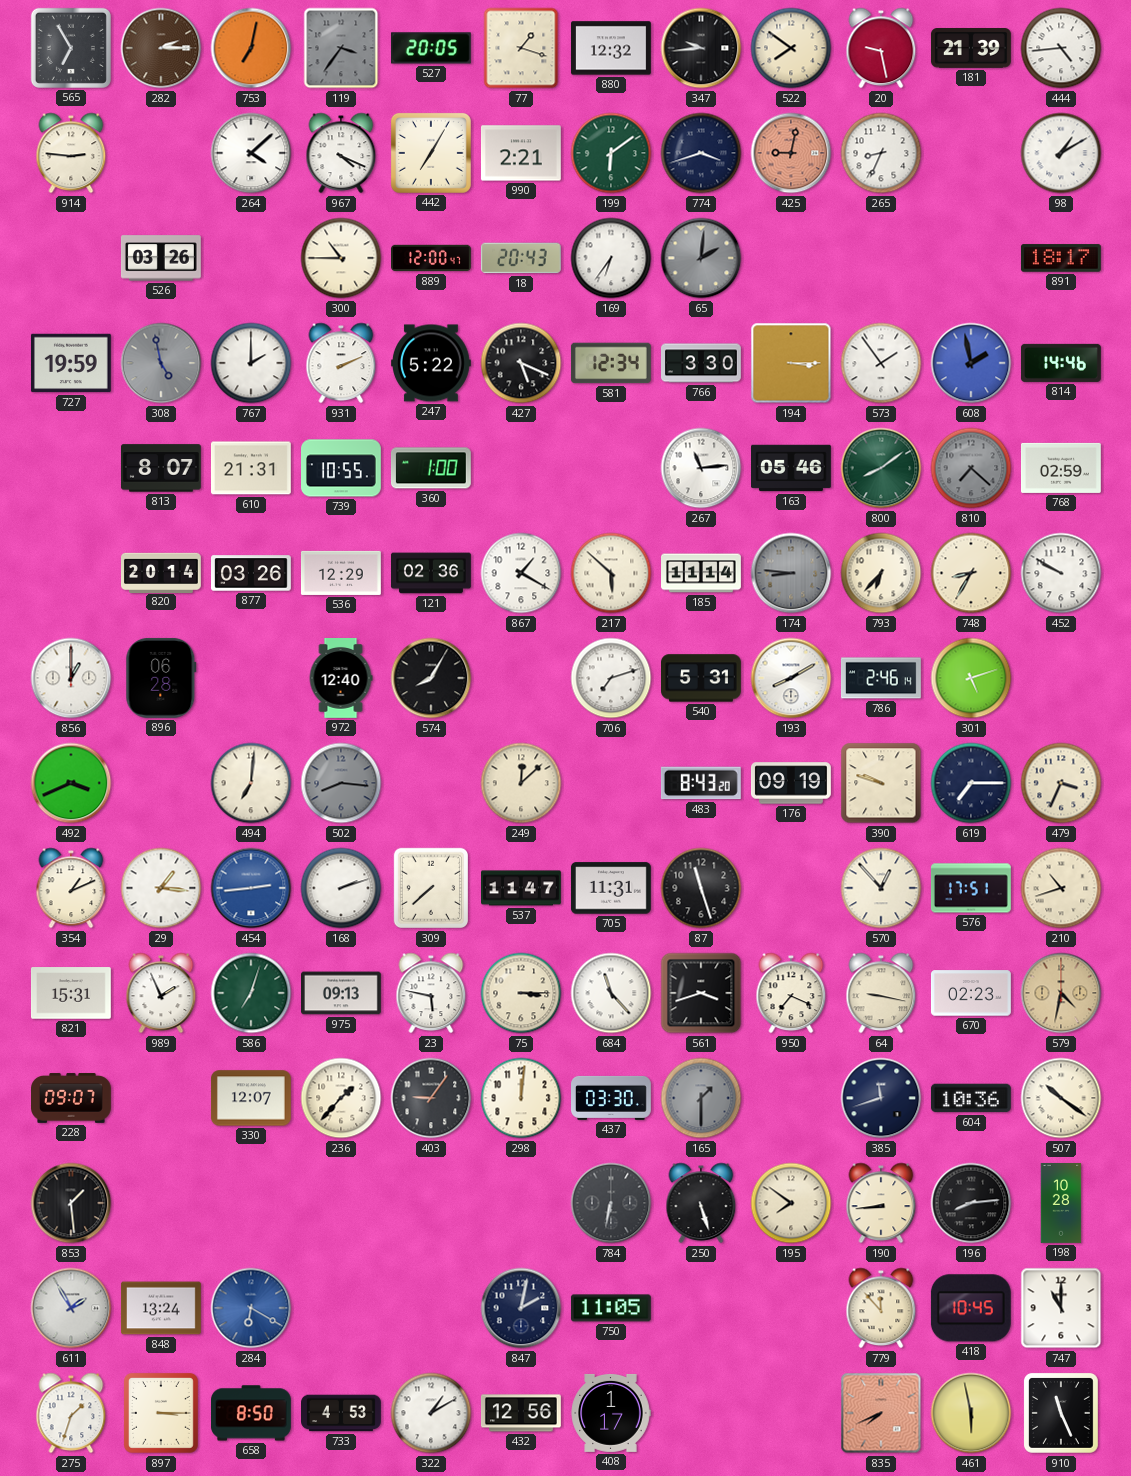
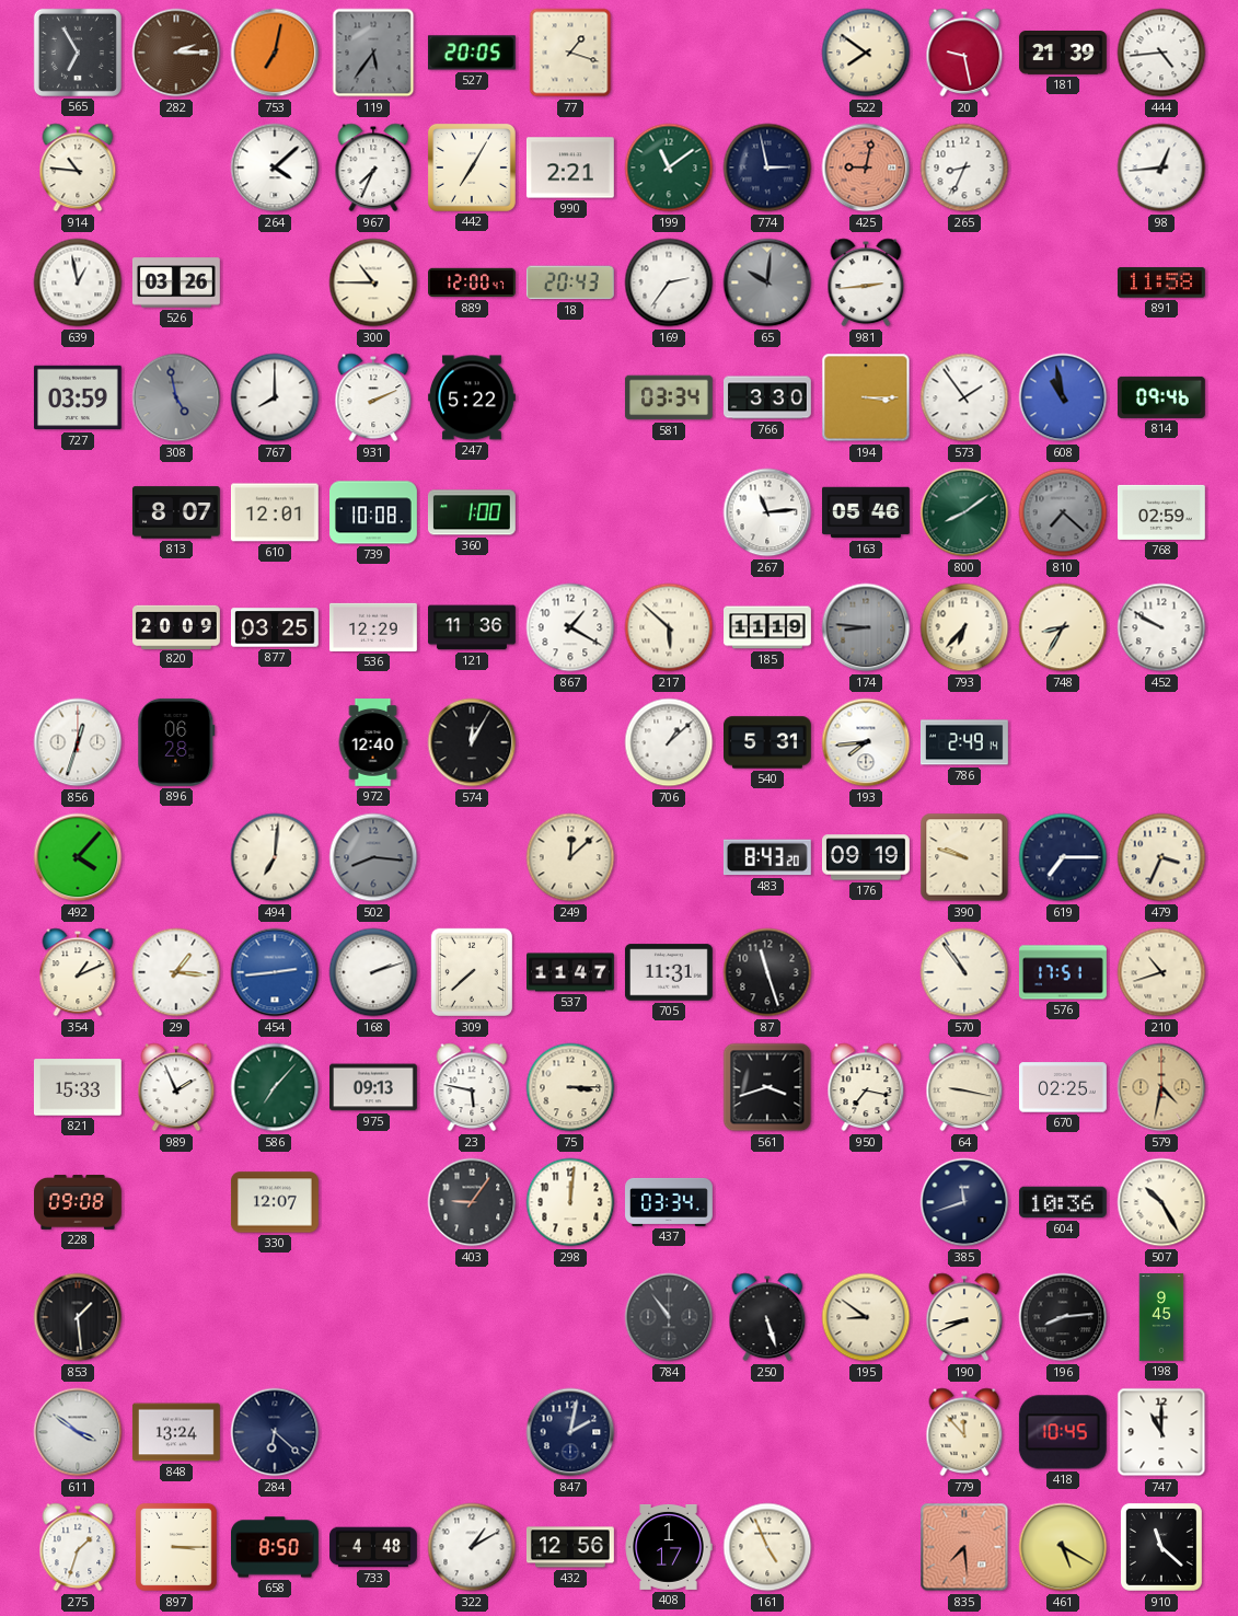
119: 3:36 -> 5:36
880: 12:32 -> none
347: 9:44 -> none
914: 2:46 -> 10:46
967: 4:19 -> 7:34
199: 6:09 -> 11:09
774: 3:42 -> 2:58
98: 1:10 -> 12:44
639: none -> 12:58
169: 6:36 -> 2:36
65: 2:01 -> 10:01
981: none -> 2:44
891: 18:17 -> 11:58
727: 19:59 -> 03:59
767: 2:00 -> 8:00
427: 5:19 -> none
581: 12:34 -> 03:34
608: 1:58 -> 10:58
814: 14:46 -> 09:46
610: 21:31 -> 12:01
739: 10:55 -> 10:08
820: 20:14 -> 20:09
877: 03:26 -> 03:25
121: 02:36 -> 11:36
185: 11:14 -> 11:19
856: 1:00 -> 12:33
574: 8:05 -> 12:05
706: 7:12 -> 1:08
193: 8:10 -> 7:44
786: 2:46 -> 2:49
301: 5:12 -> none
492: 3:41 -> 4:07
570: 12:53 -> 10:54
821: 15:31 -> 15:33
586: 7:03 -> 7:07
684: 11:23 -> none
950: 7:19 -> 7:17
670: 02:23 -> 02:25
228: 09:07 -> 09:08
236: 1:37 -> none
437: 03:30 -> 03:34
165: 1:30 -> none
507: 10:21 -> 10:25
784: 6:32 -> 10:54
195: 7:51 -> 8:51
190: 8:44 -> 8:41
198: 10:28 -> 9:45
611: 1:55 -> 3:51
284: 6:20 -> 6:22
284 dial: blue -> navy
750: 11:05 -> none
733: 4:53 -> 4:48
161: none -> 4:56
835: 7:41 -> 7:29
461: 5:58 -> 5:20
910: 11:26 -> 11:22
